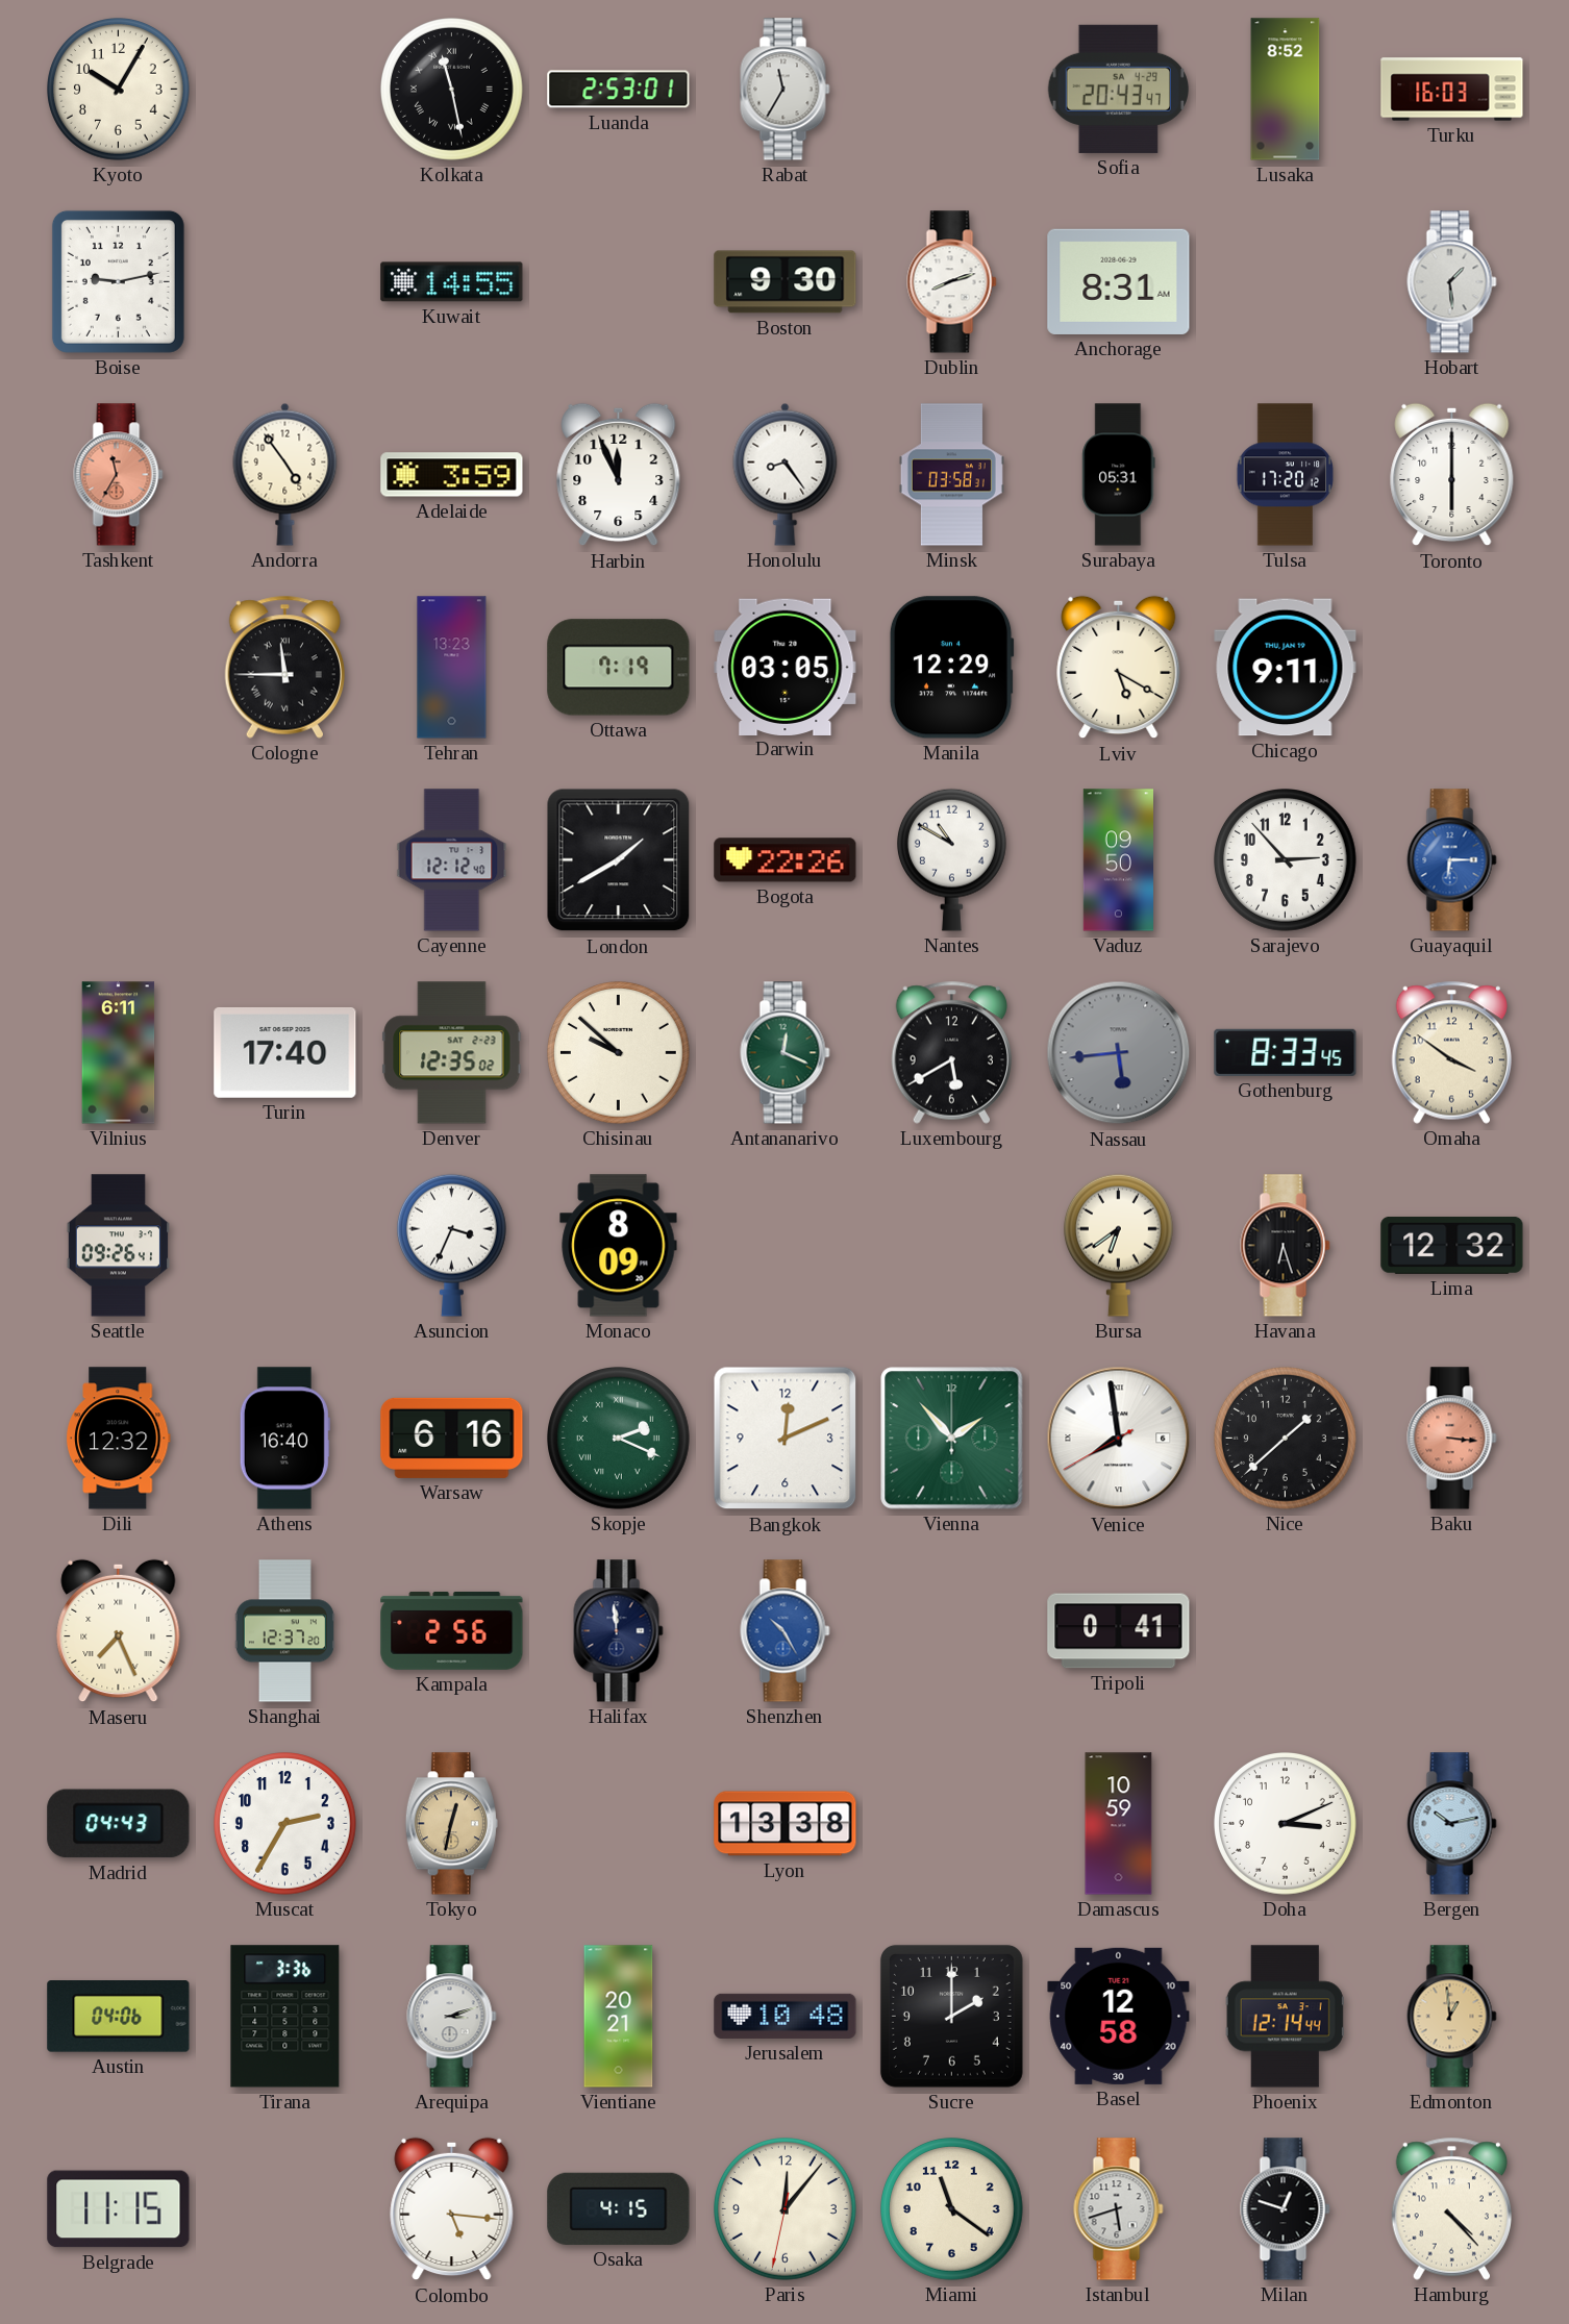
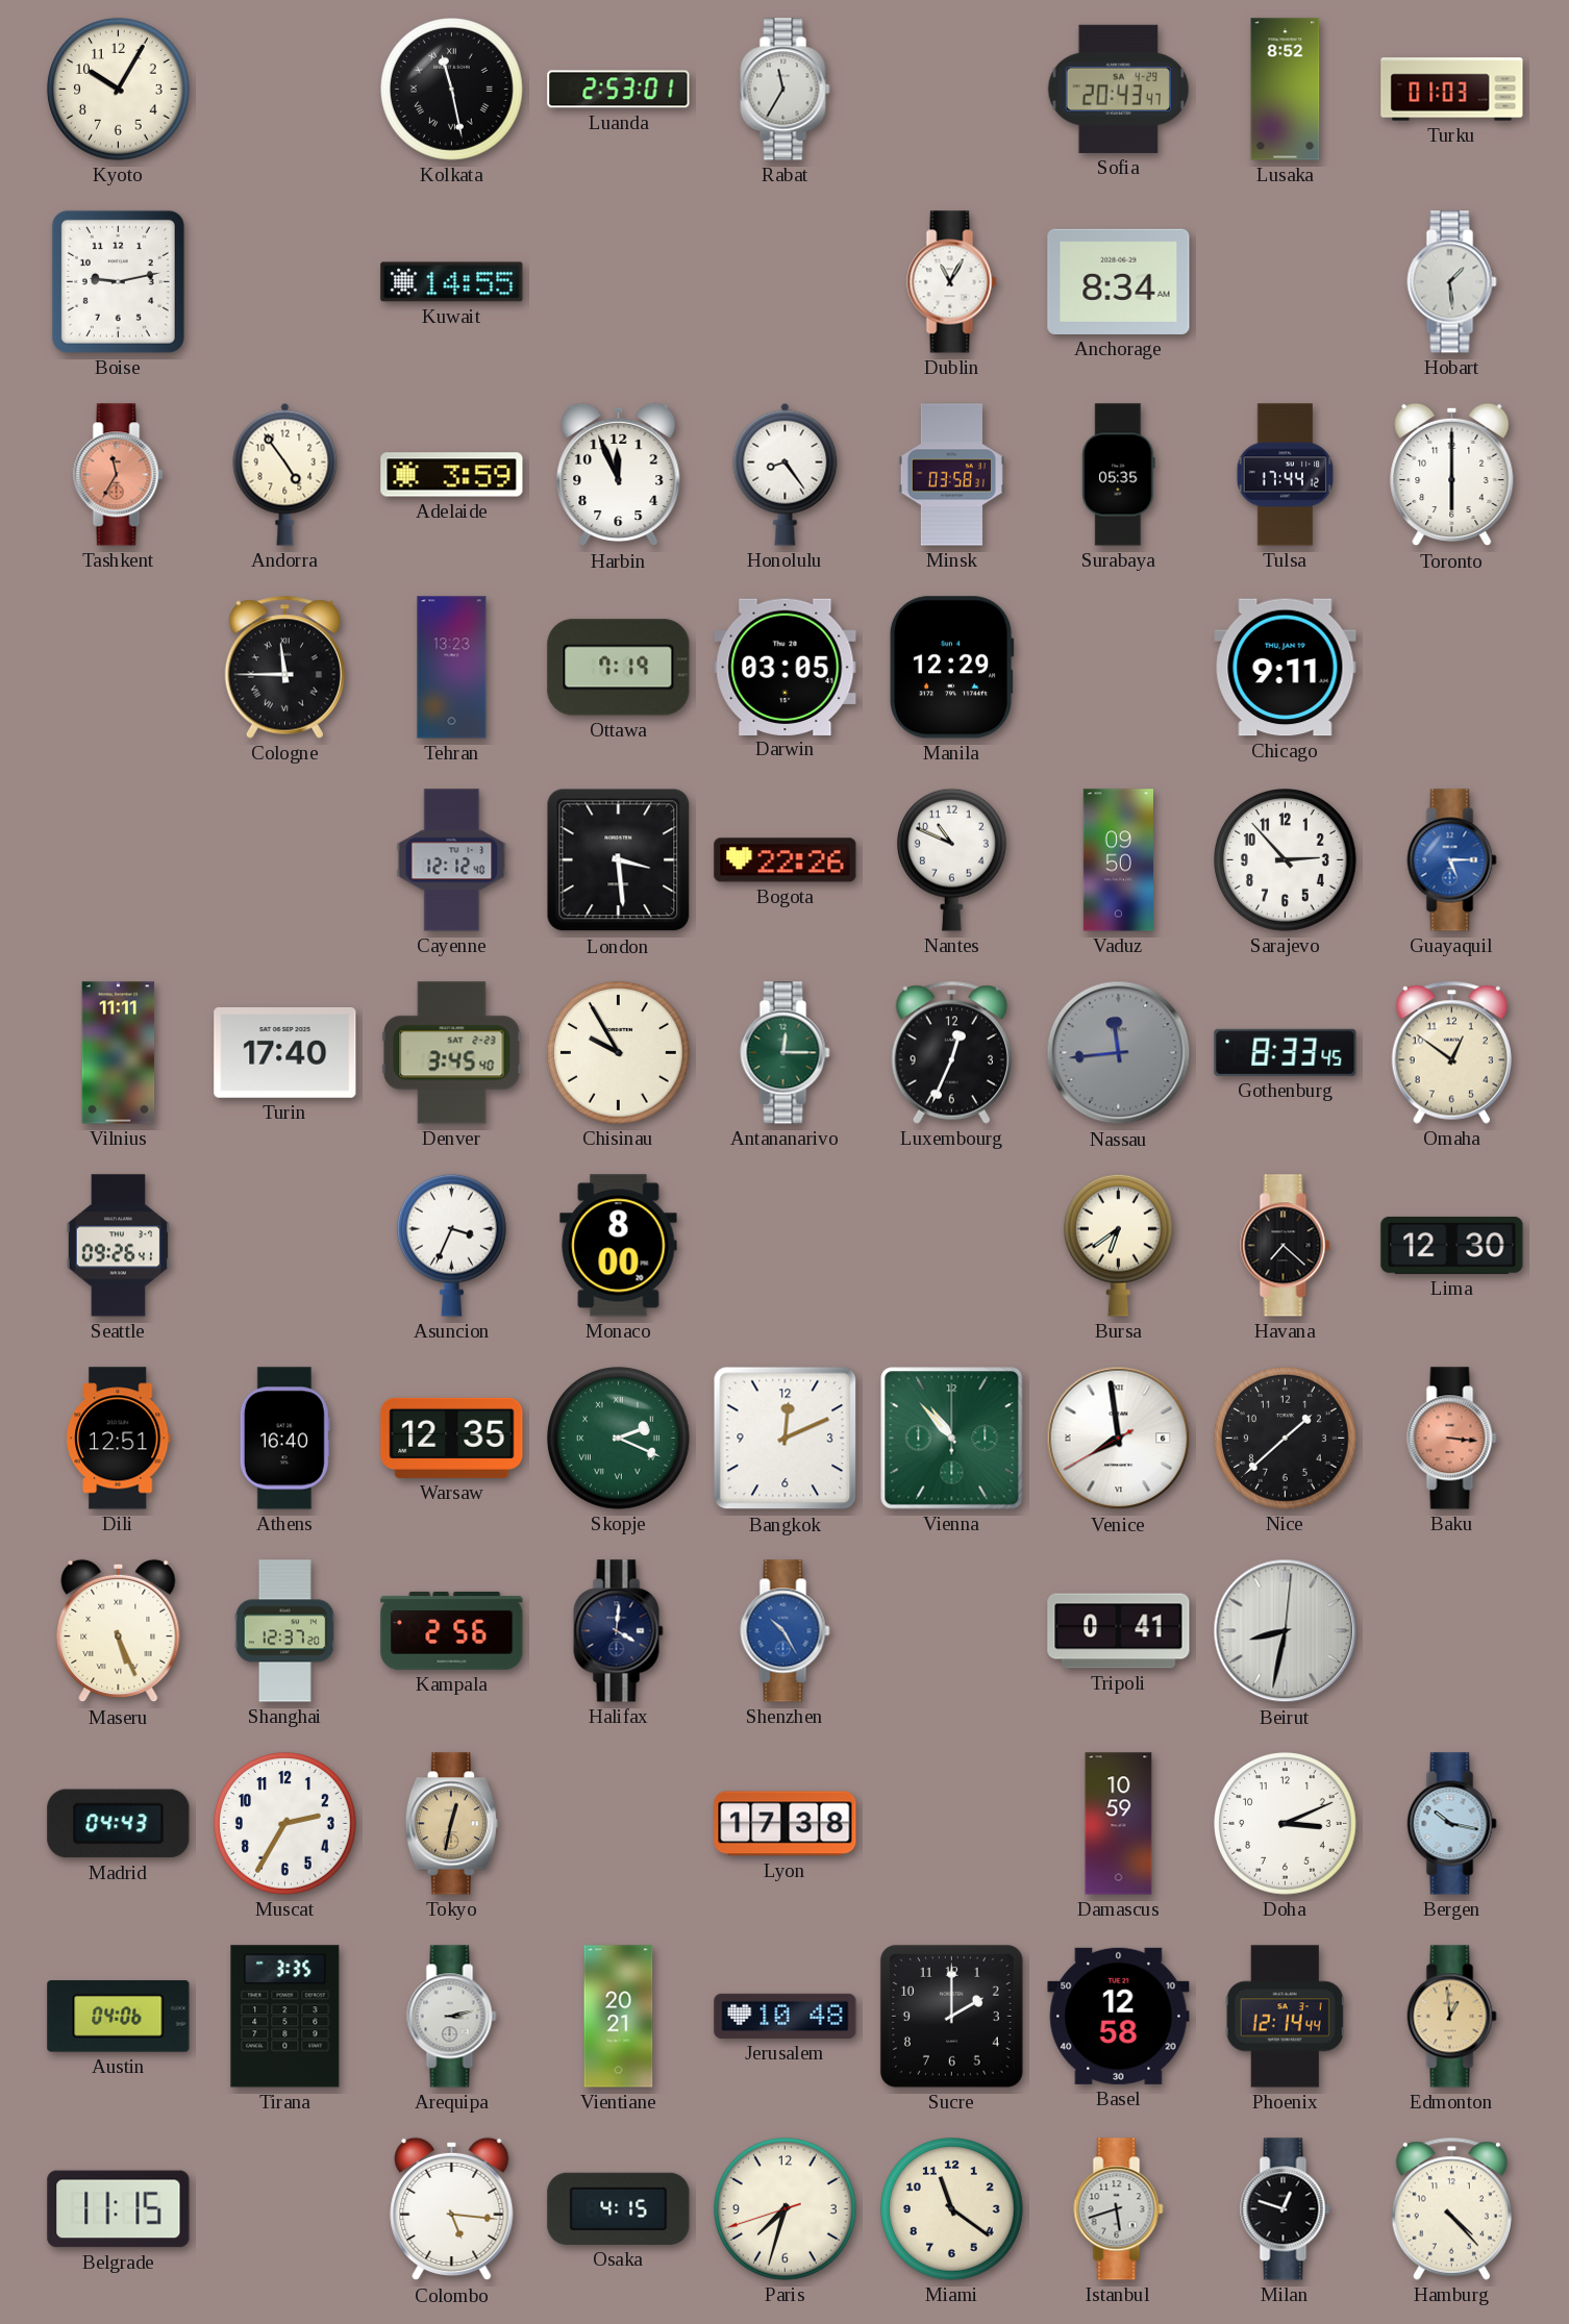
Turku: 16:03 -> 01:03
Boston: 9:30 -> none
Dublin: 8:12 -> 11:05
Anchorage: 8:31 -> 8:34
Surabaya: 05:31 -> 05:35
Tulsa: 17:20 -> 17:44
Lviv: 5:20 -> none
London: 1:40 -> 3:29
Nantes: 10:50 -> 10:49
Guayaquil: 6:15 -> 5:15
Vilnius: 6:11 -> 11:11
Denver: 12:35 -> 3:45
Chisinau: 9:52 -> 9:55
Antananarivo: 12:19 -> 12:15
Luxembourg: 5:40 -> 12:34
Nassau: 5:44 -> 11:44
Omaha: 3:51 -> 12:51
Monaco: 8:09 -> 8:00
Havana: 6:27 -> 7:22
Lima: 12:32 -> 12:30
Dili: 12:32 -> 12:51
Warsaw: 6:16 -> 12:35
Vienna: 1:53 -> 10:53
Maseru: 7:26 -> 5:26
Halifax: 11:59 -> 4:01
Beirut: none -> 8:32
Lyon: 13:38 -> 17:38
Bergen: 10:13 -> 10:17
Tirana: 3:36 -> 3:35
Arequipa: 3:12 -> 3:13
Paris: 12:06 -> 7:32
